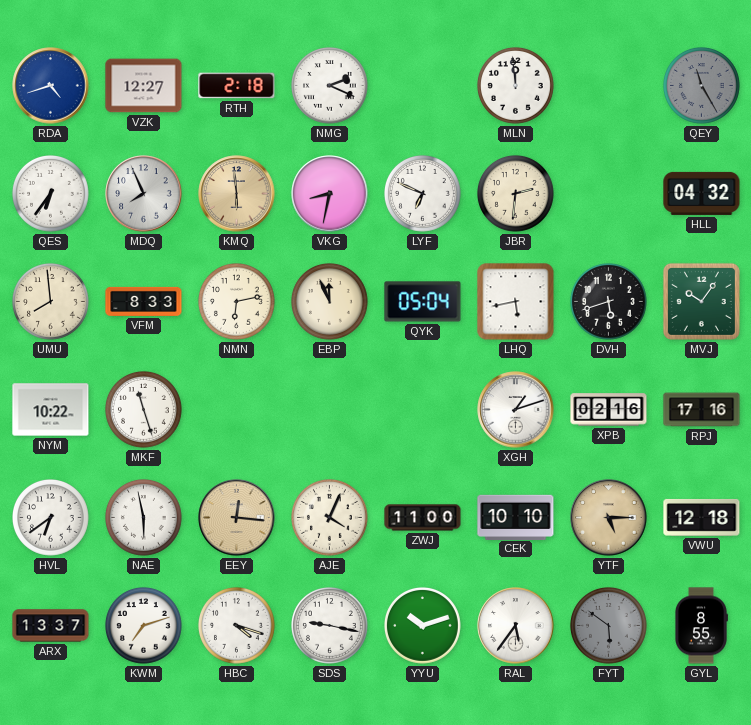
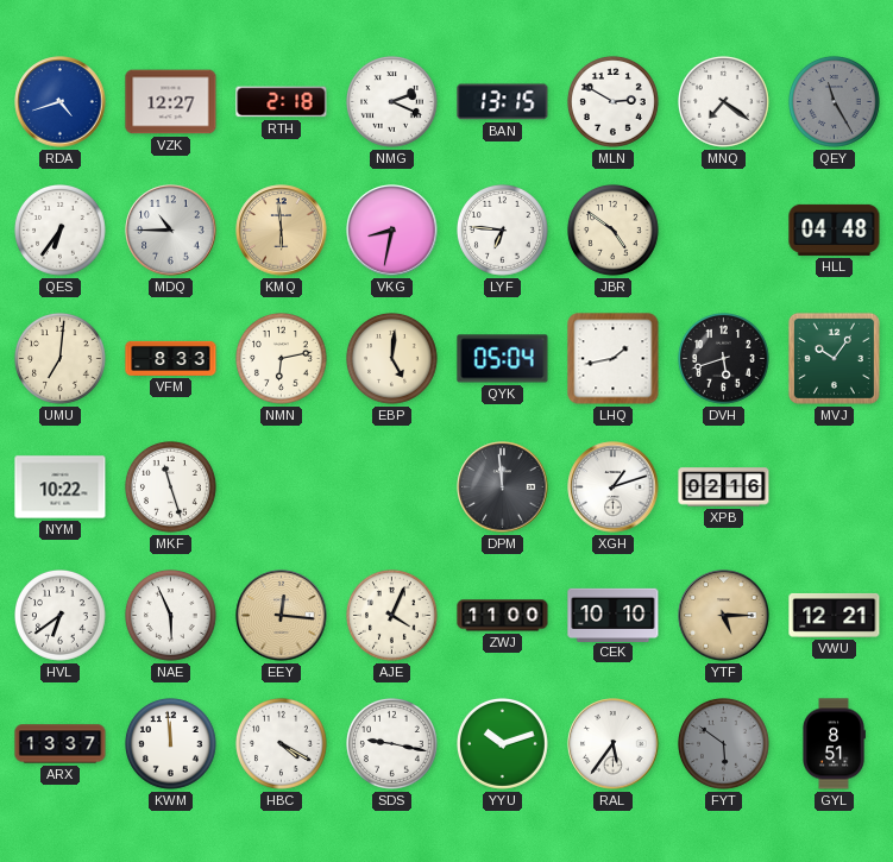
BAN: none -> 13:15
MLN: 11:59 -> 2:50
MNQ: none -> 7:21
MDQ: 7:56 -> 10:45
LYF: 6:49 -> 6:46
JBR: 2:31 -> 4:51
HLL: 04:32 -> 04:48
UMU: 7:59 -> 7:01
EBP: 11:56 -> 5:01
LHQ: 5:43 -> 1:43
DPM: none -> 11:59
RPJ: 17:16 -> none
NAE: 5:58 -> 5:56
VWU: 12:18 -> 12:21
KWM: 7:12 -> 11:59
HBC: 4:18 -> 4:20
GYL: 8:55 -> 8:51
